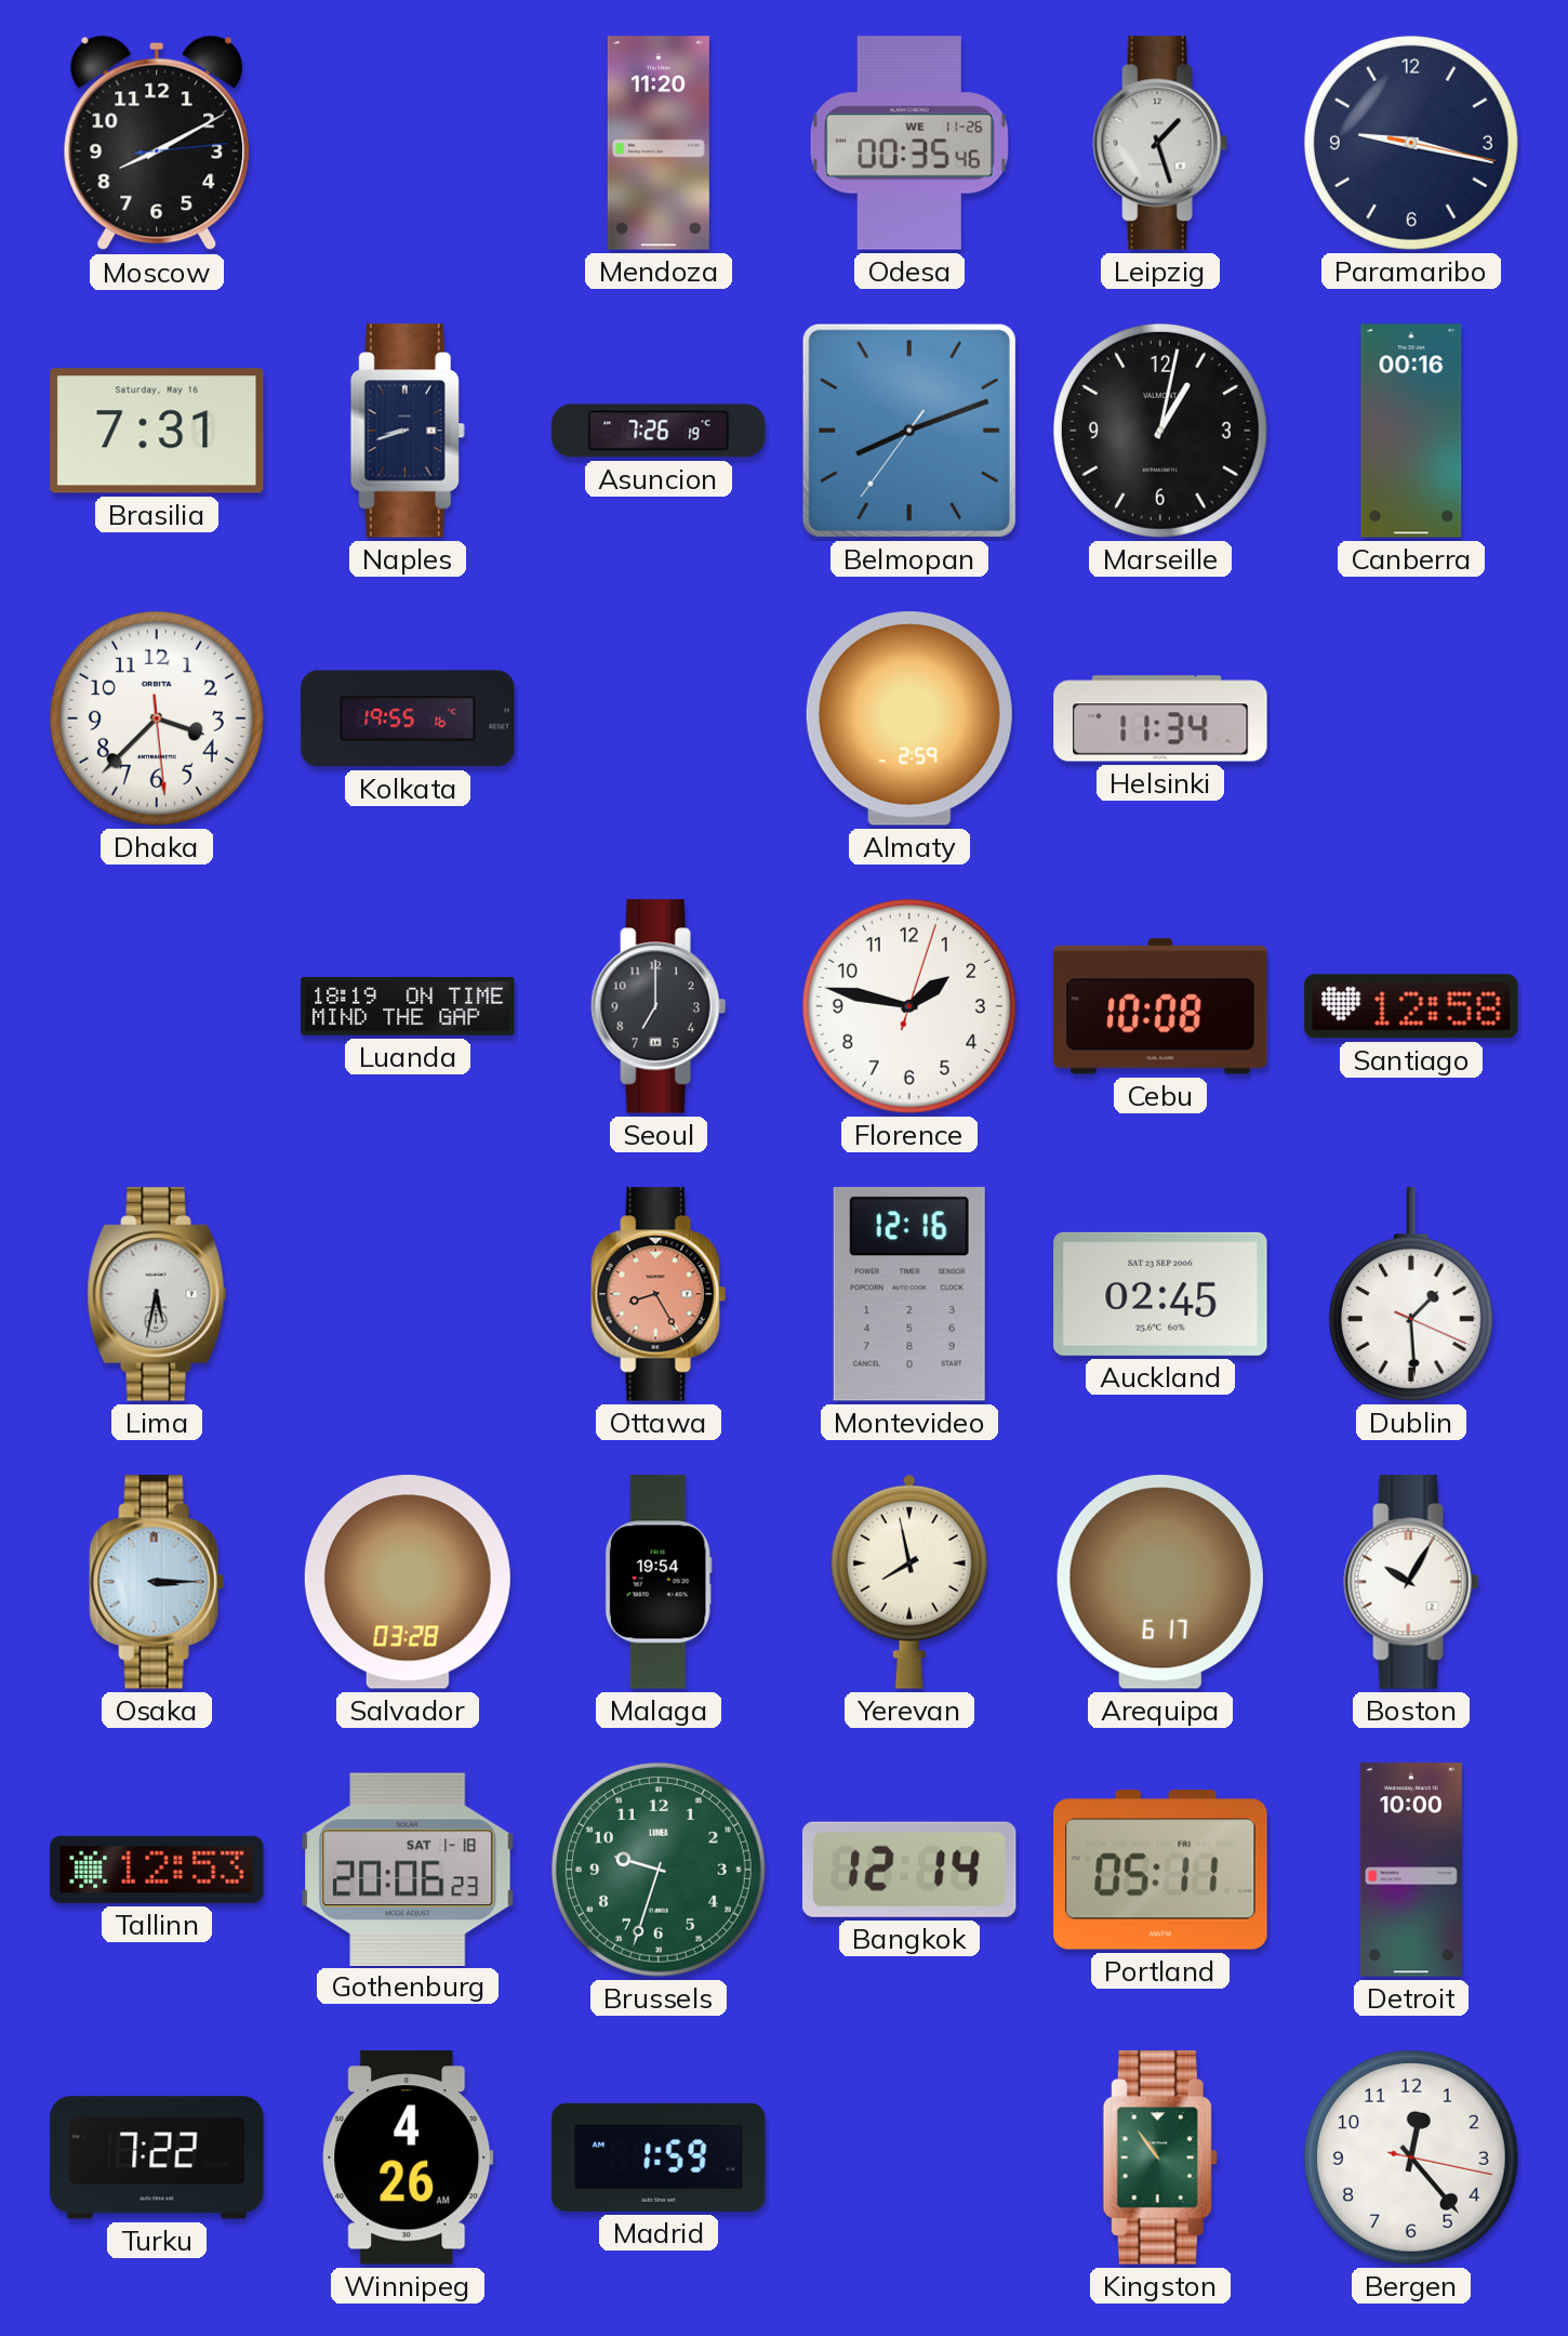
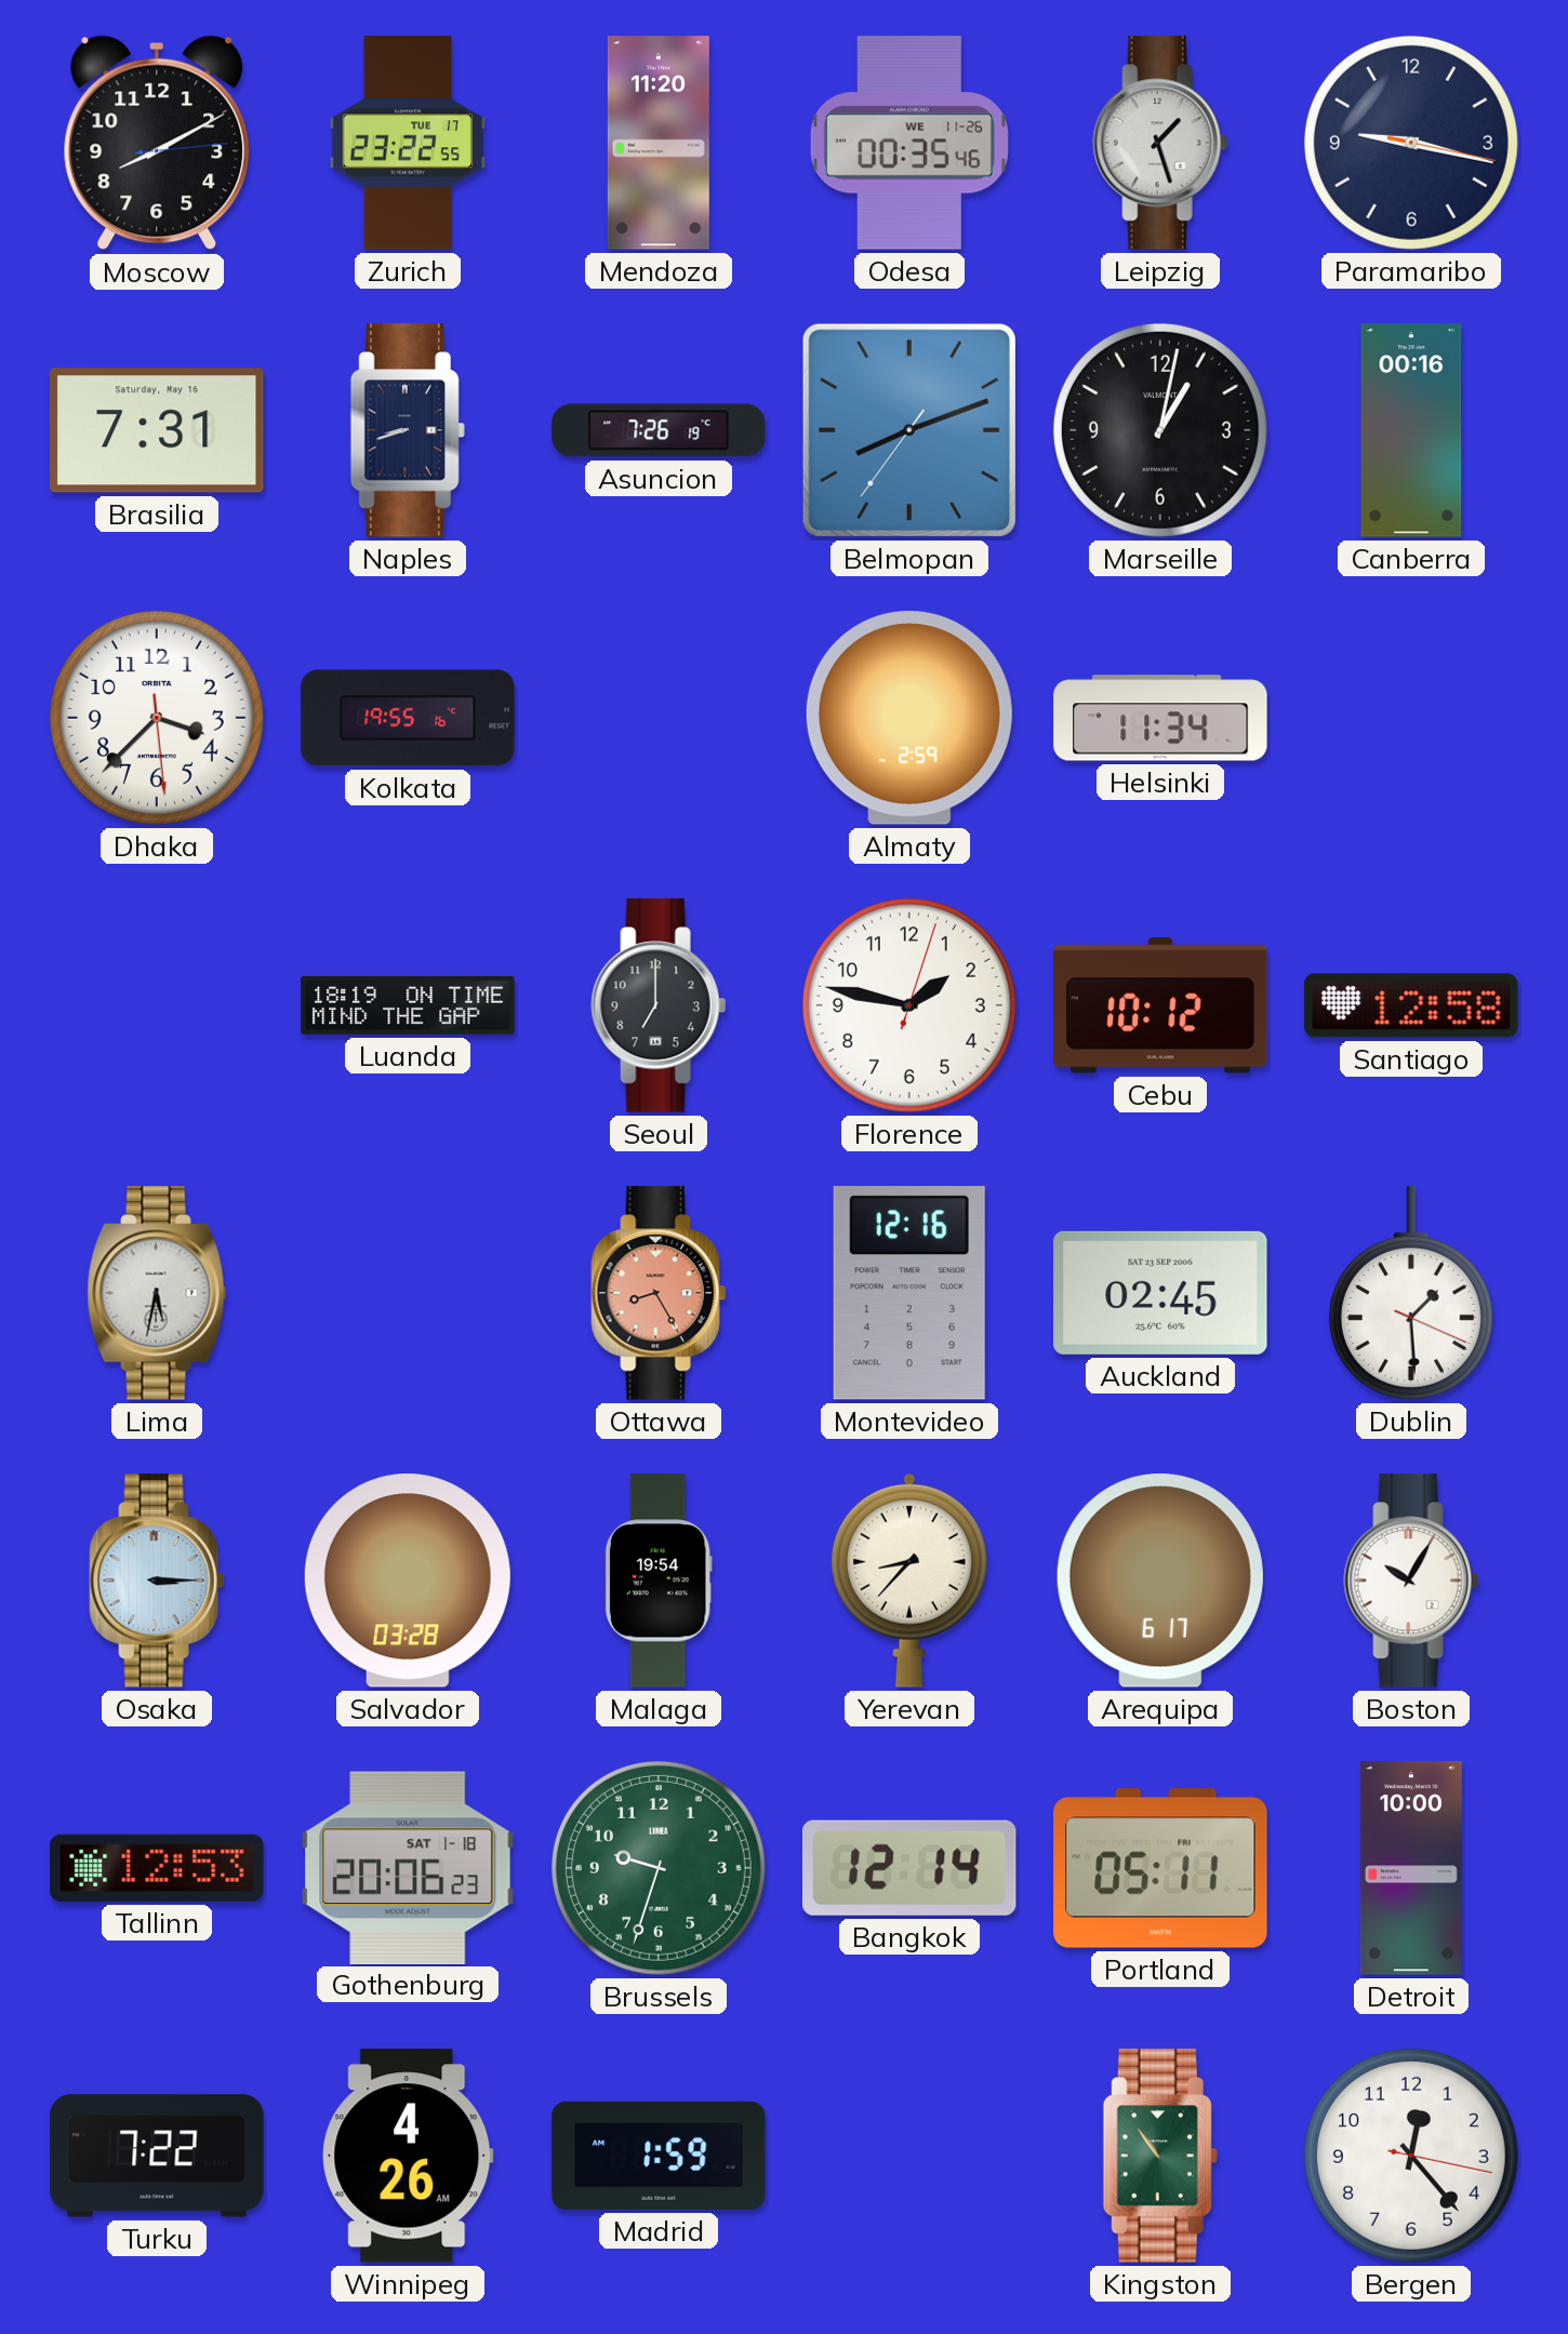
Zurich: none -> 23:22
Cebu: 10:08 -> 10:12
Yerevan: 7:58 -> 8:37
